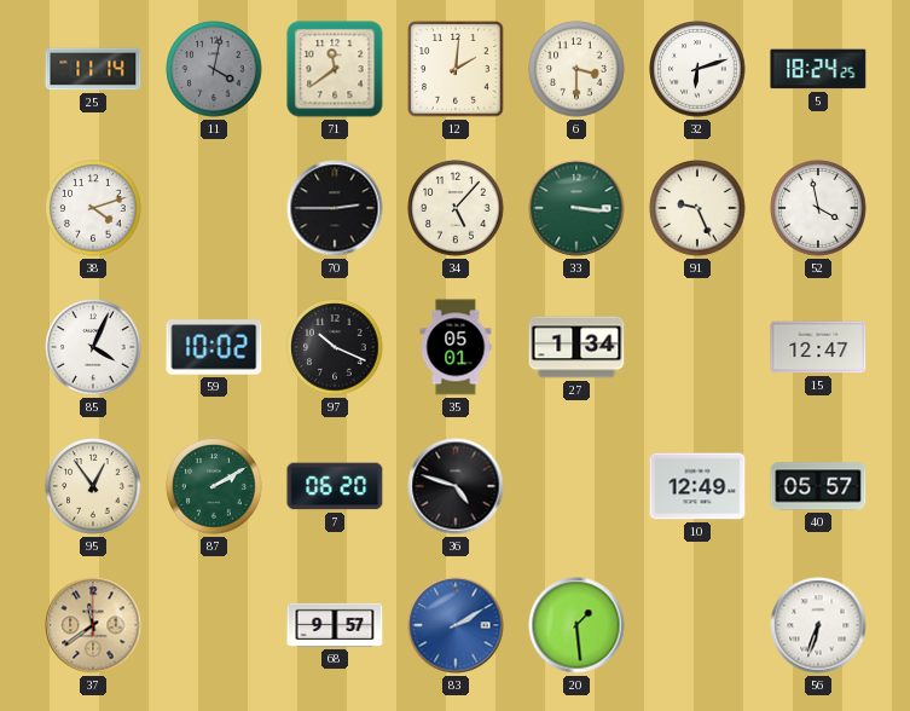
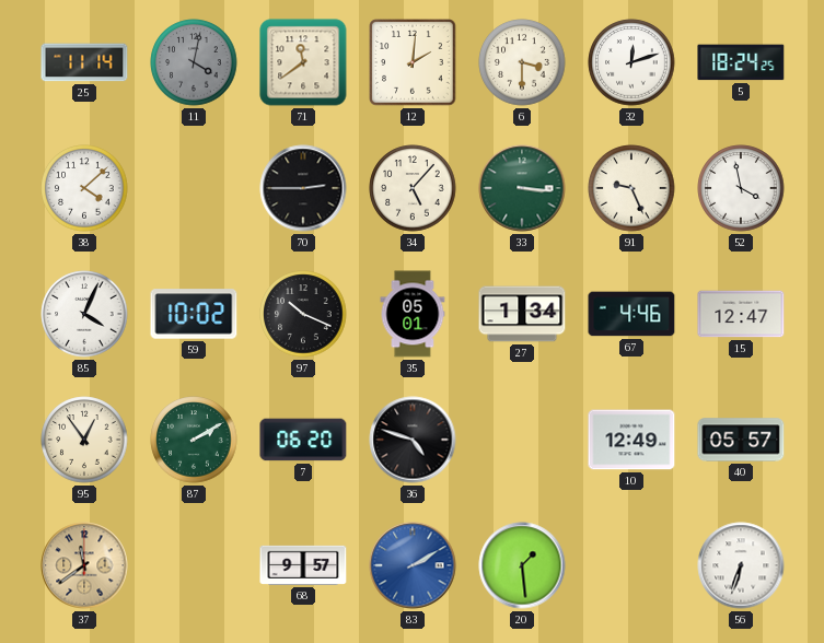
32: 6:12 -> 12:12
38: 4:12 -> 4:08
67: none -> 4:46
